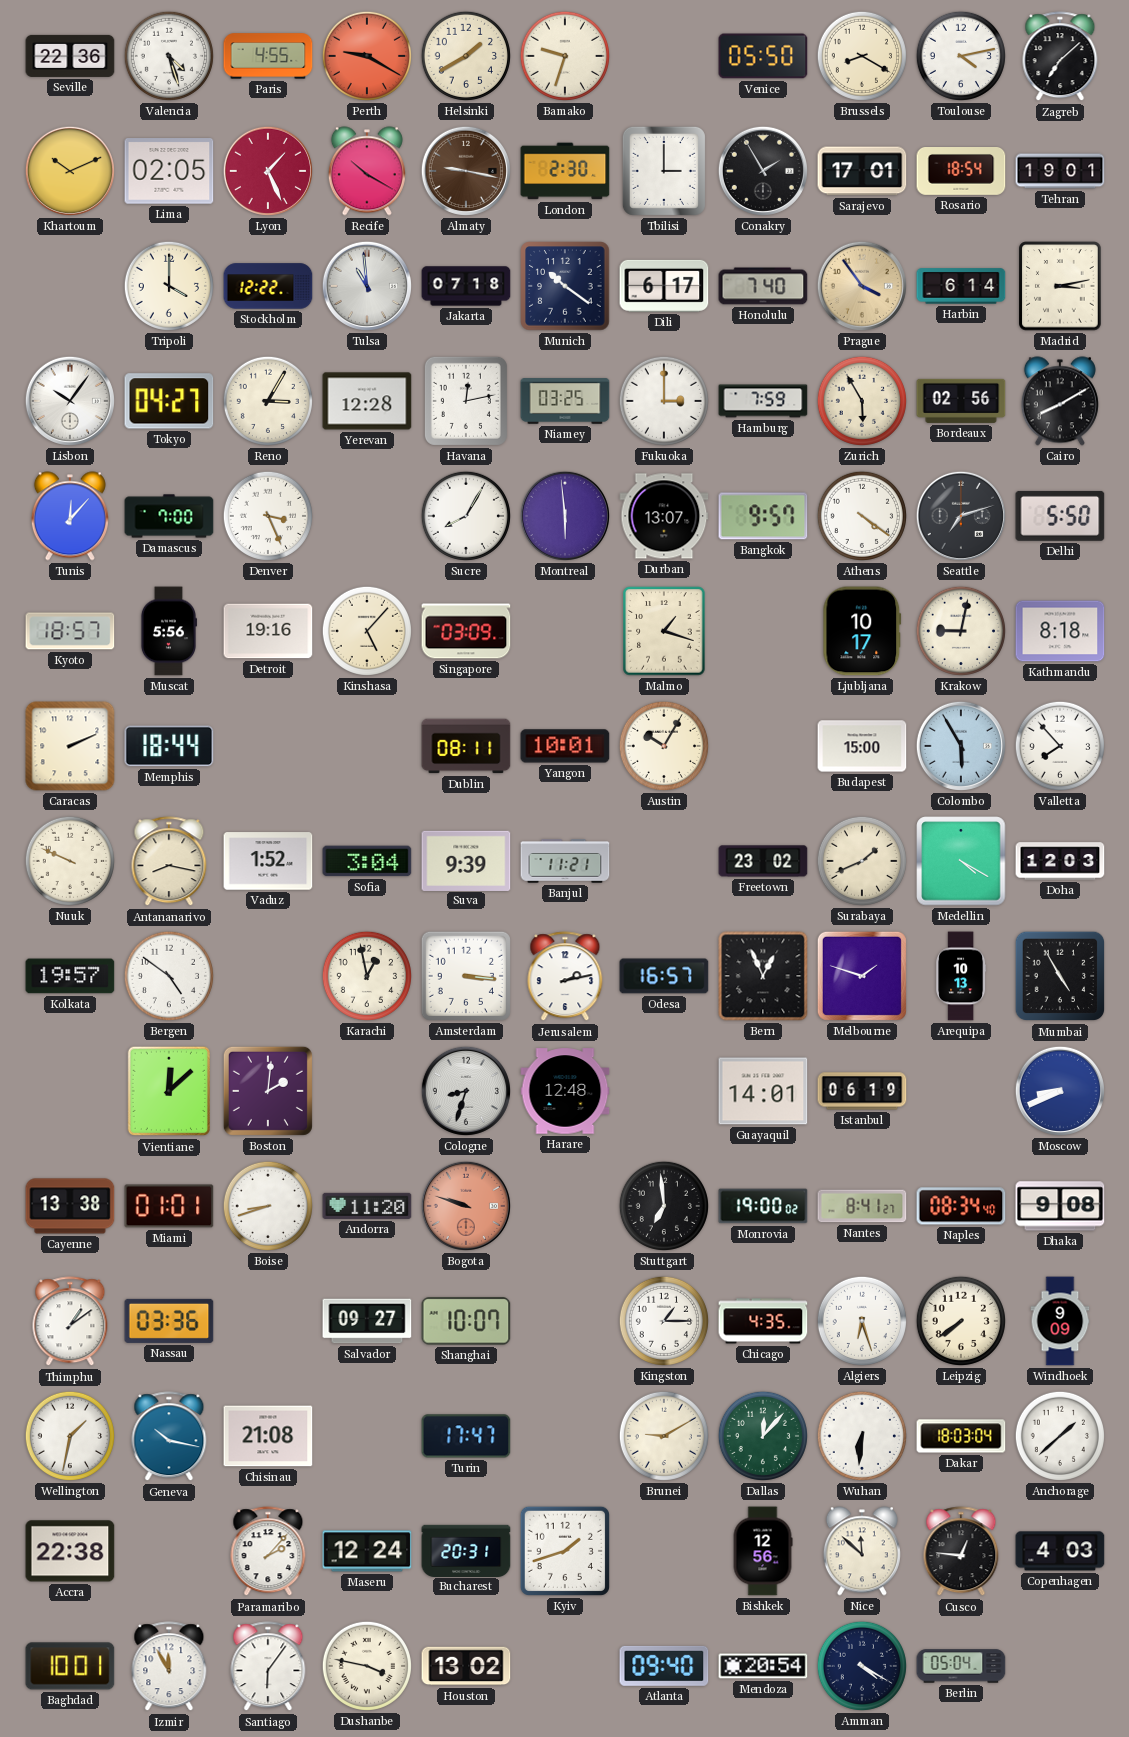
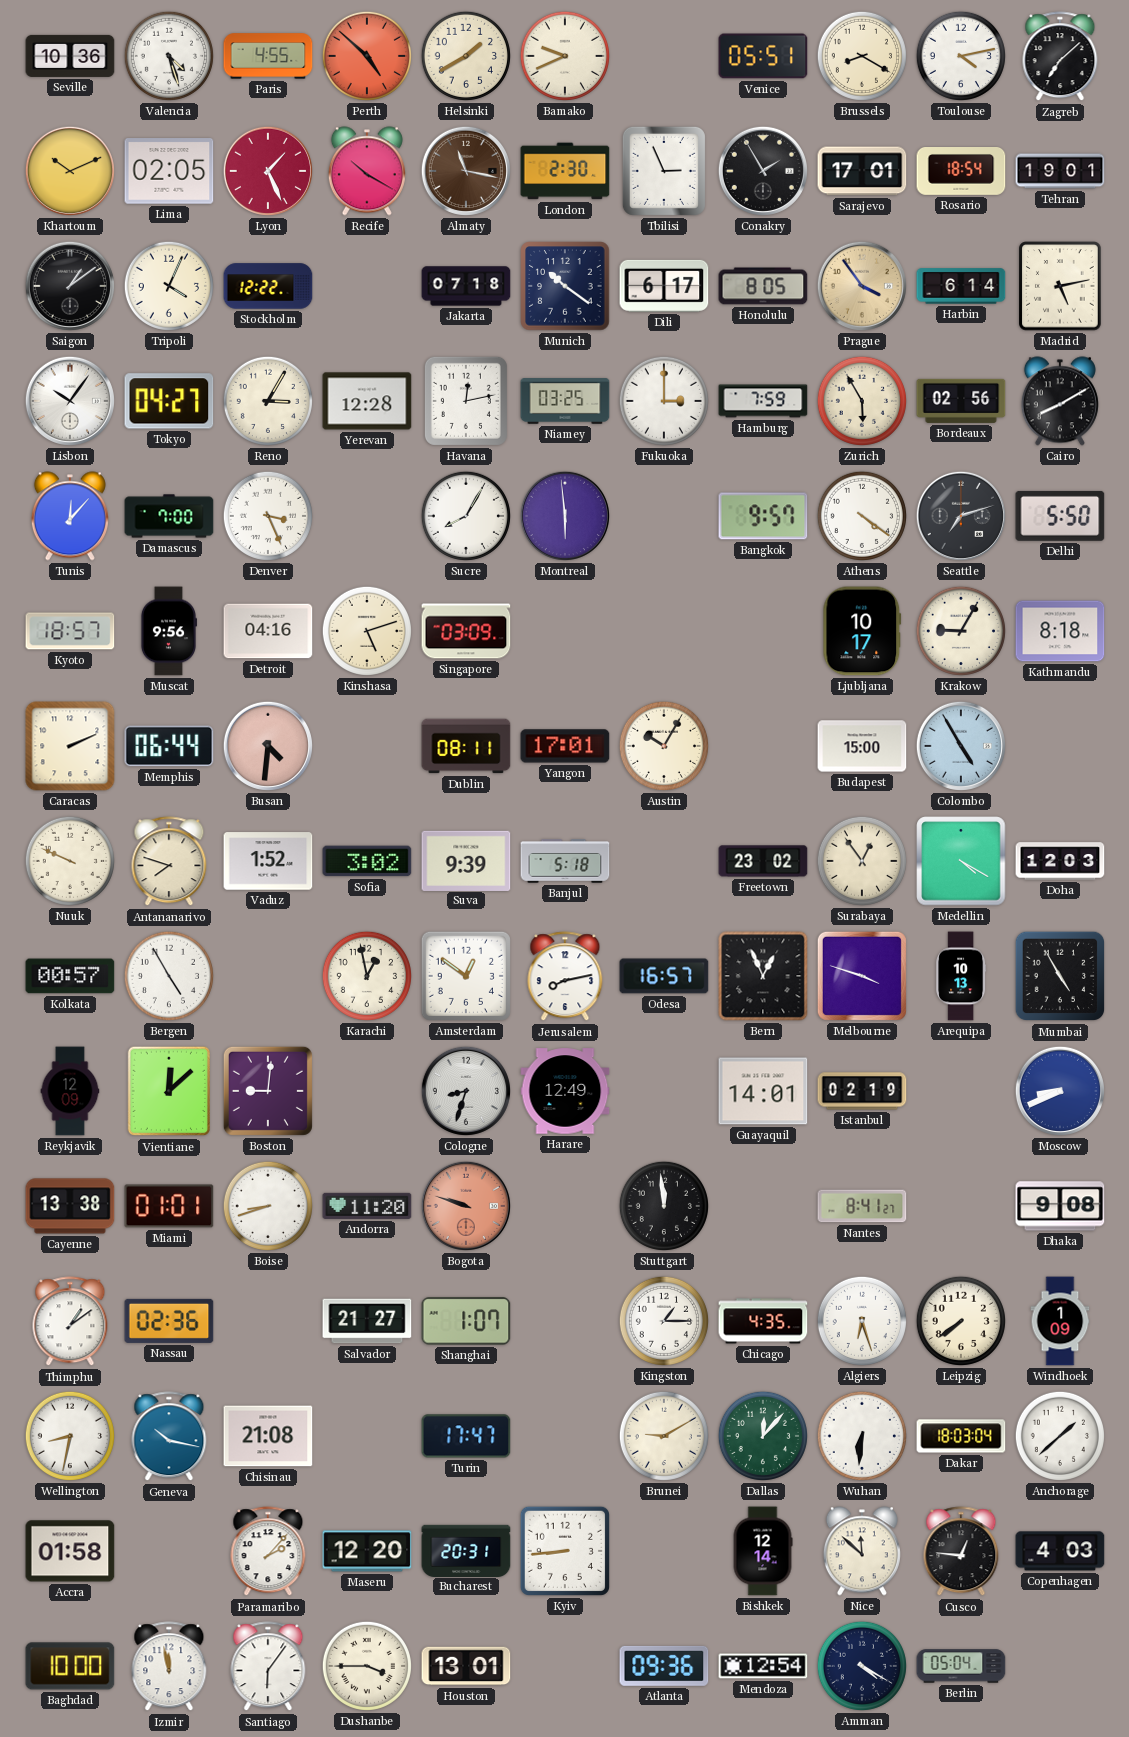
Seville: 22:36 -> 10:36
Perth: 9:20 -> 4:52
Bamako: 9:33 -> 9:41
Venice: 05:50 -> 05:51
Almaty: 9:17 -> 11:17
Tbilisi: 3:00 -> 2:56
Saigon: none -> 1:09
Tripoli: 4:00 -> 4:04
Tulsa: 10:59 -> none
Honolulu: 7:40 -> 8:05
Madrid: 3:13 -> 5:13
Durban: 13:07 -> none
Muscat: 5:56 -> 9:56
Detroit: 19:16 -> 04:16
Kinshasa: 5:07 -> 5:12
Malmo: 1:18 -> none
Krakow: 9:02 -> 9:05
Memphis: 18:44 -> 06:44
Busan: none -> 4:31
Yangon: 10:01 -> 17:01
Colombo: 5:55 -> 4:55
Valletta: 7:53 -> none
Antananarivo: 8:17 -> 7:48
Sofia: 3:04 -> 3:02
Banjul: 11:21 -> 5:18
Surabaya: 1:41 -> 12:54
Kolkata: 19:57 -> 00:57
Bergen: 4:51 -> 4:55
Amsterdam: 3:16 -> 12:51
Jerusalem: 2:13 -> 8:13
Melbourne: 1:48 -> 3:48
Reykjavik: none -> 12:09
Boston: 2:01 -> 9:01
Harare: 12:48 -> 12:49
Istanbul: 06:19 -> 02:19
Stuttgart: 6:59 -> 11:59
Monrovia: 19:00 -> none
Naples: 08:34 -> none
Nassau: 03:36 -> 02:36
Salvador: 09:27 -> 21:27
Shanghai: 10:07 -> 1:07
Windhoek: 9:09 -> 1:09
Wellington: 1:32 -> 8:32
Accra: 22:38 -> 01:58
Maseru: 12:24 -> 12:20
Kyiv: 1:42 -> 8:44
Bishkek: 12:56 -> 12:14
Baghdad: 10:01 -> 10:00
Izmir: 11:55 -> 11:58
Dushanbe: 3:47 -> 3:45
Houston: 13:02 -> 13:01
Atlanta: 09:40 -> 09:36
Mendoza: 20:54 -> 12:54
